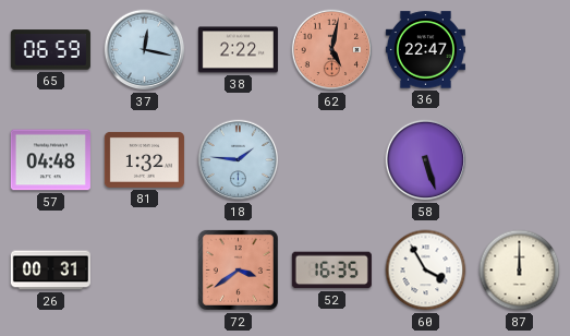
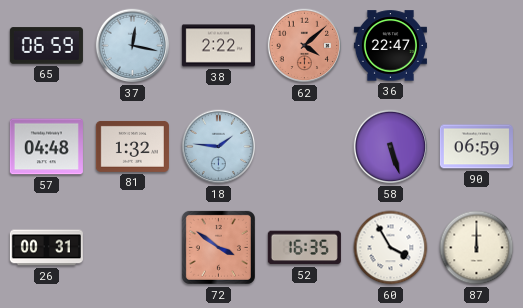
62: 5:02 -> 4:08
90: none -> 06:59
72: 3:39 -> 3:51
